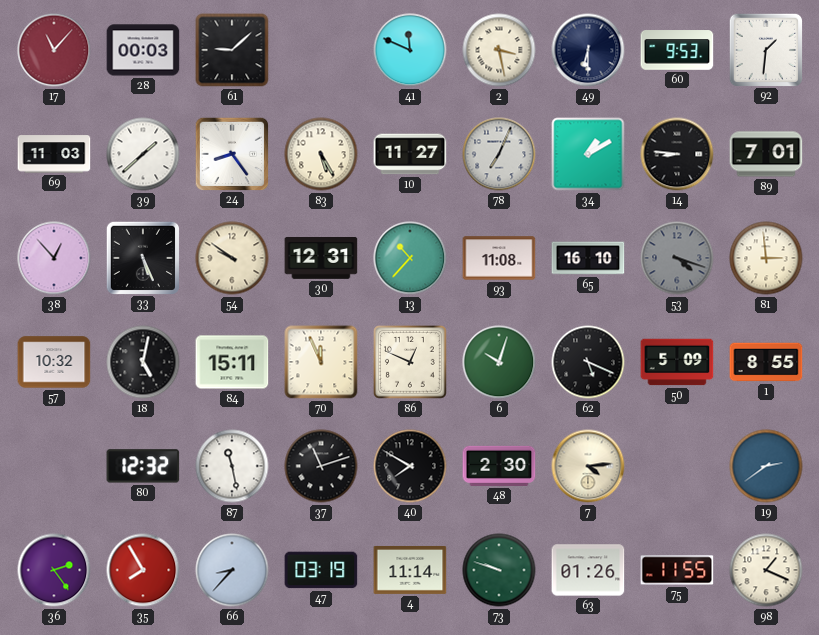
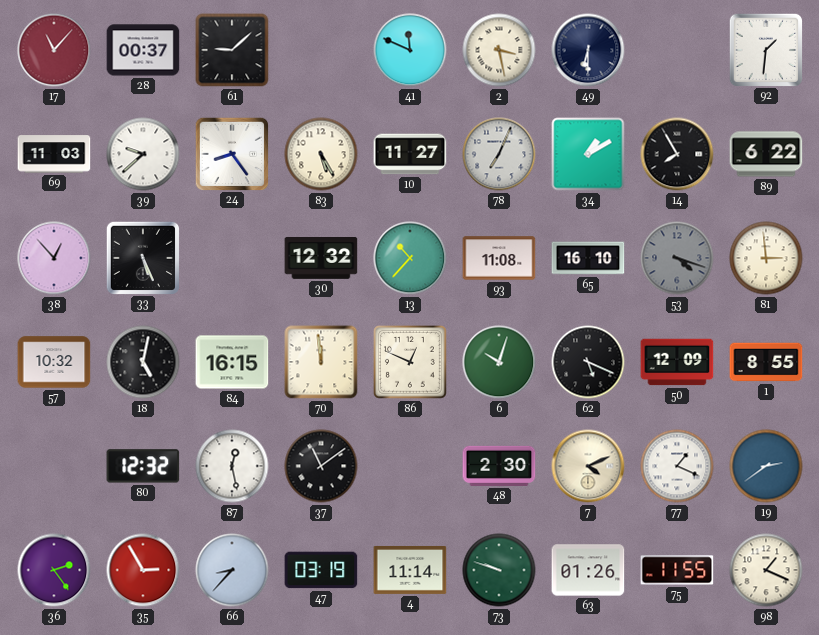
28: 00:03 -> 00:37
60: 9:53 -> none
39: 1:38 -> 9:38
14: 8:46 -> 7:55
89: 7:01 -> 6:22
54: 9:51 -> none
30: 12:31 -> 12:32
84: 15:11 -> 16:15
70: 11:56 -> 11:59
50: 5:09 -> 12:09
87: 11:28 -> 12:28
37: 11:12 -> 11:09
40: 7:50 -> none
7: 4:14 -> 4:11
77: none -> 1:19
35: 7:55 -> 2:55
